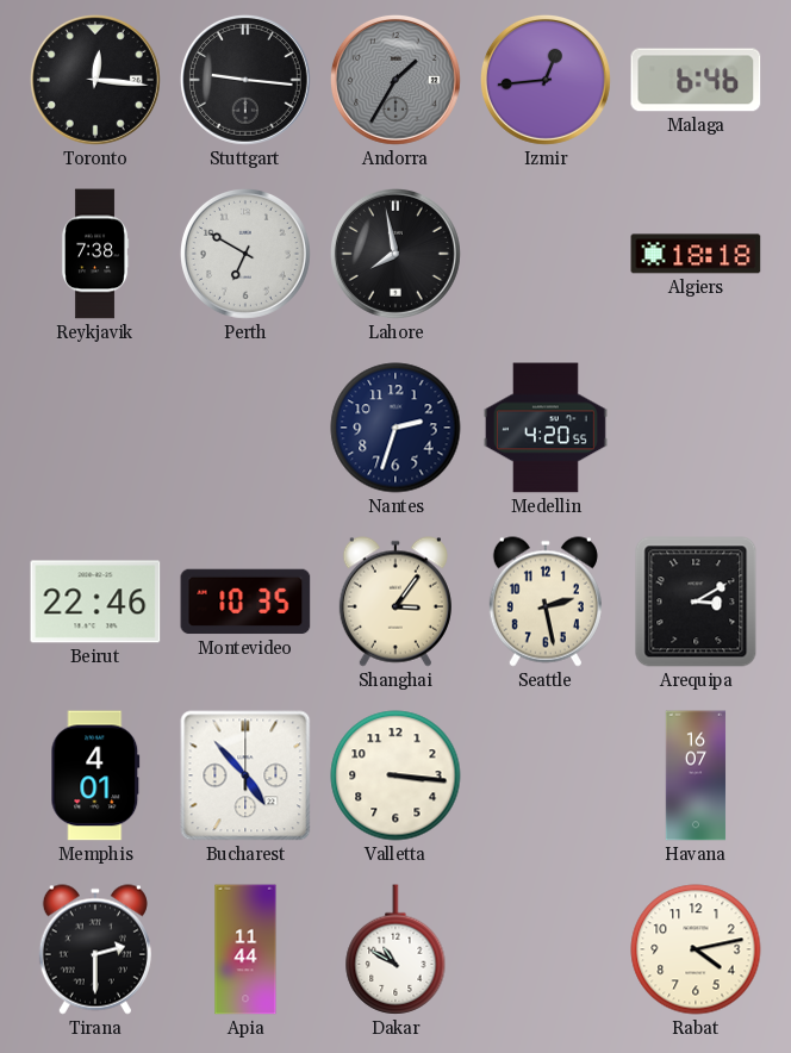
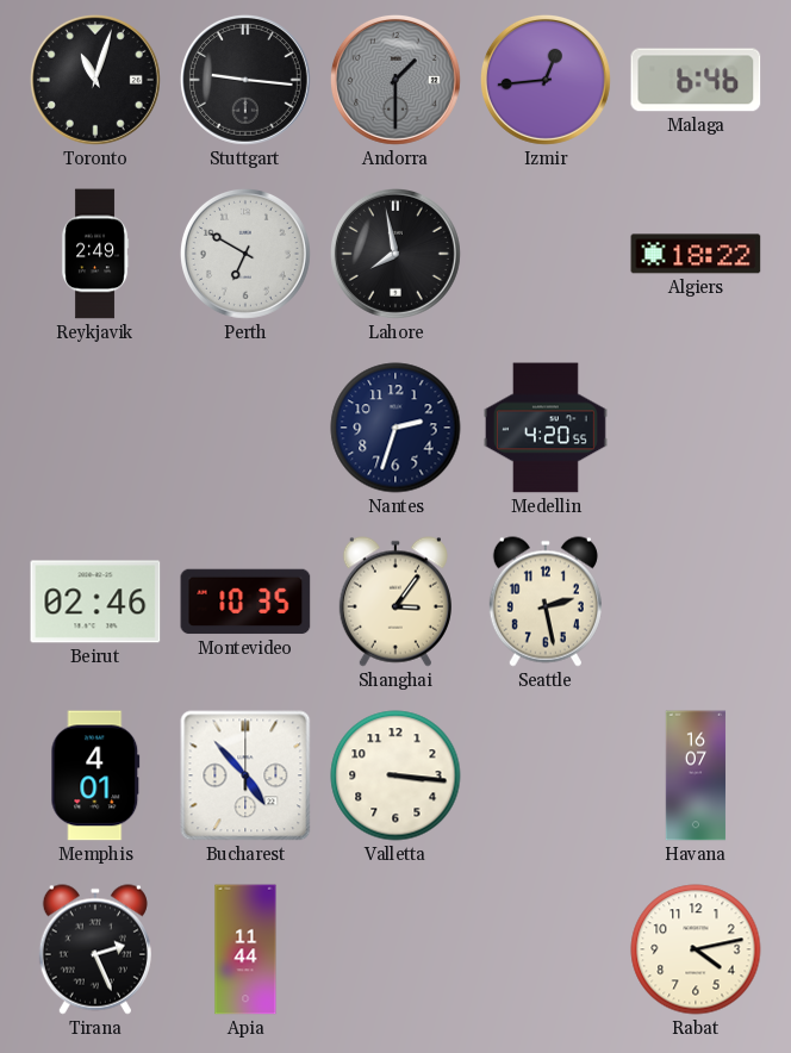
Toronto: 12:16 -> 11:03
Andorra: 1:35 -> 1:30
Reykjavik: 7:38 -> 2:49
Algiers: 18:18 -> 18:22
Beirut: 22:46 -> 02:46
Arequipa: 3:10 -> none
Tirana: 2:30 -> 2:26
Dakar: 10:50 -> none
